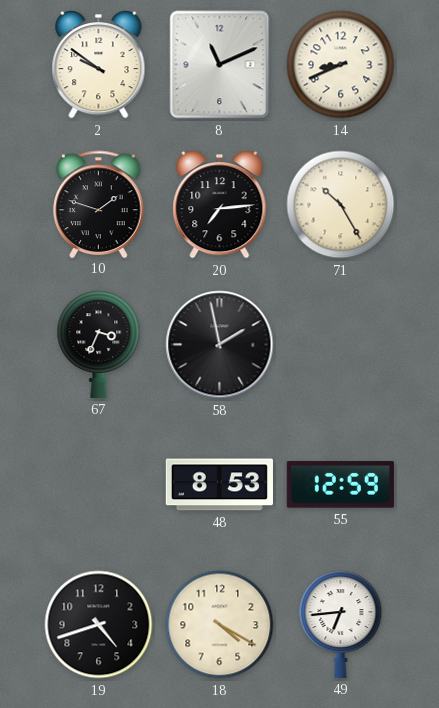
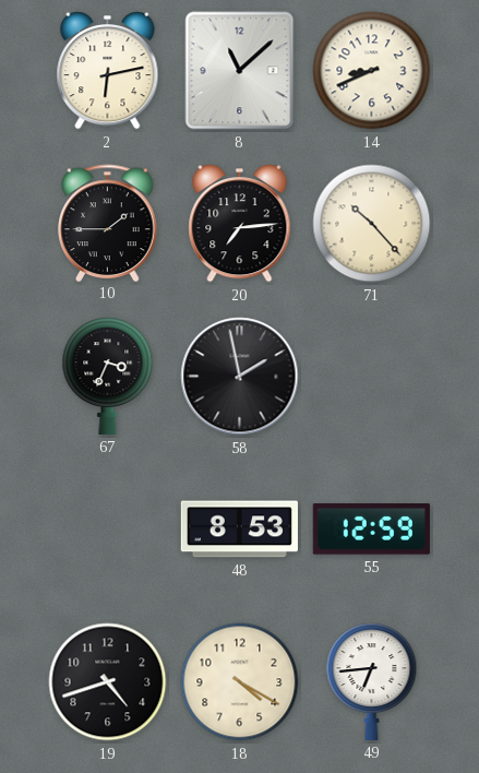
2: 9:51 -> 6:13
8: 11:11 -> 11:08
10: 1:48 -> 1:45
71: 10:25 -> 10:23
